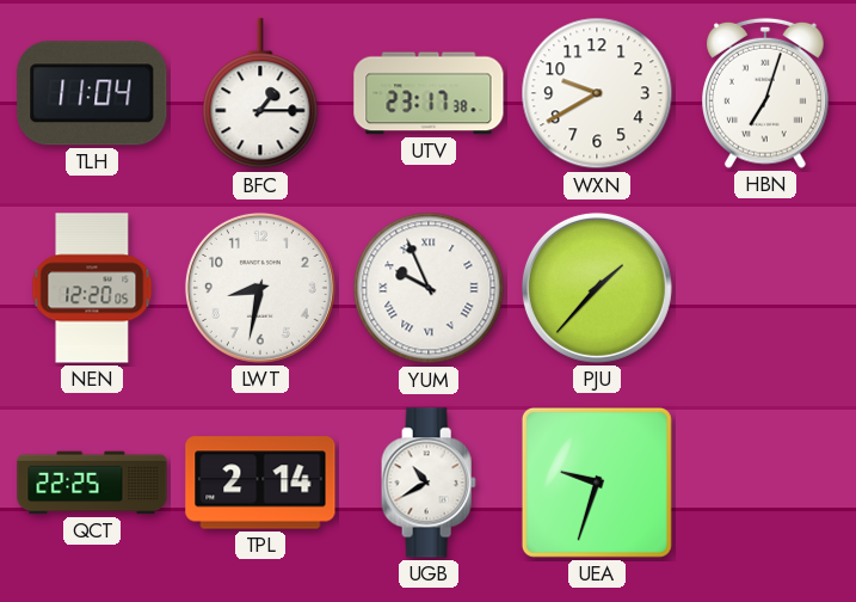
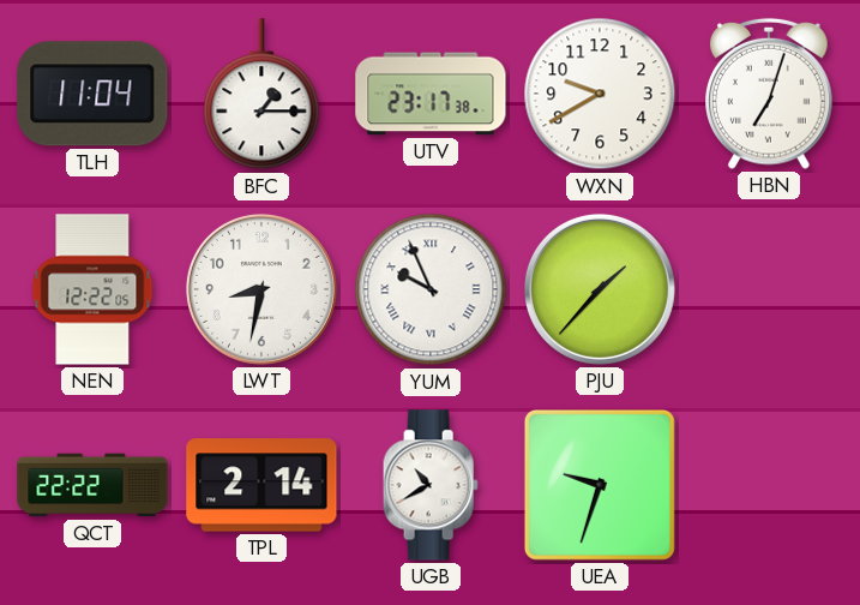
NEN: 12:20 -> 12:22
QCT: 22:25 -> 22:22
